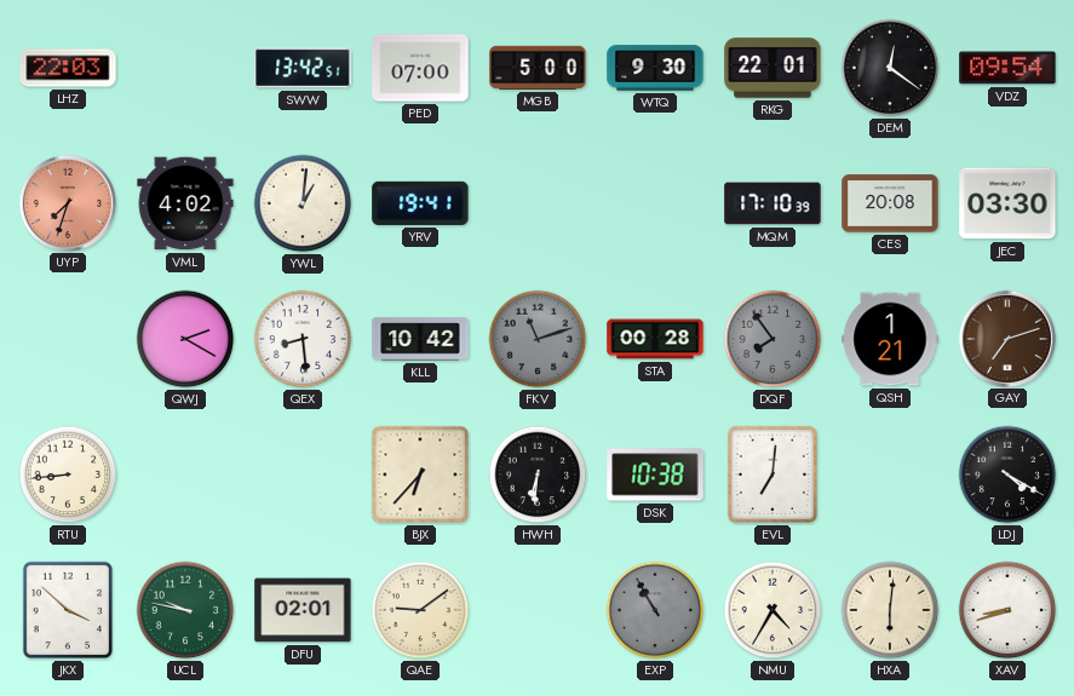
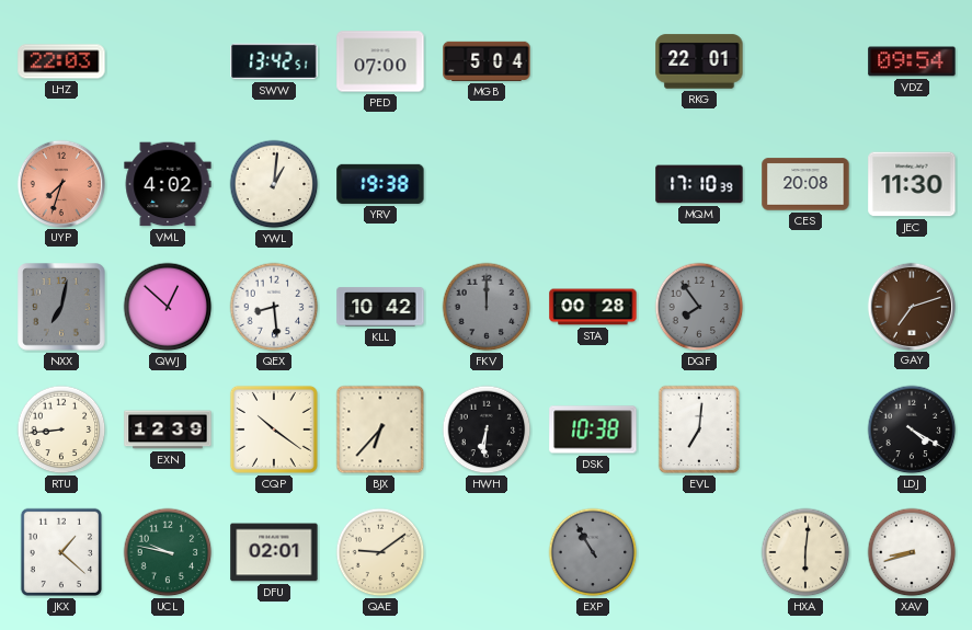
MGB: 5:00 -> 5:04
WTQ: 9:30 -> none
DEM: 12:21 -> none
YRV: 19:41 -> 19:38
JEC: 03:30 -> 11:30
NXX: none -> 7:02
QWJ: 2:20 -> 12:52
FKV: 11:12 -> 12:00
QSH: 1:21 -> none
EXN: none -> 12:39
CQP: none -> 10:21
JKX: 3:52 -> 1:22
NMU: 4:35 -> none
